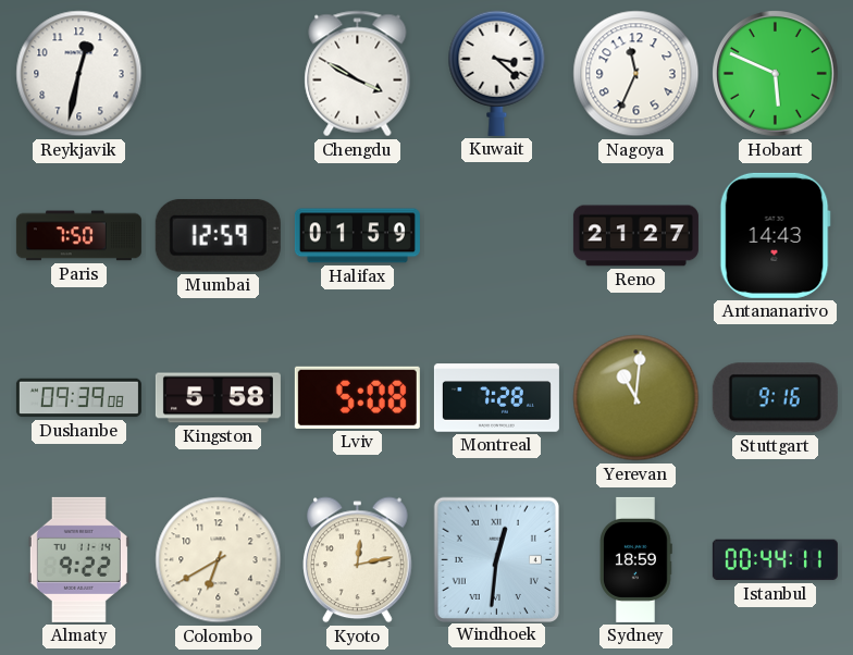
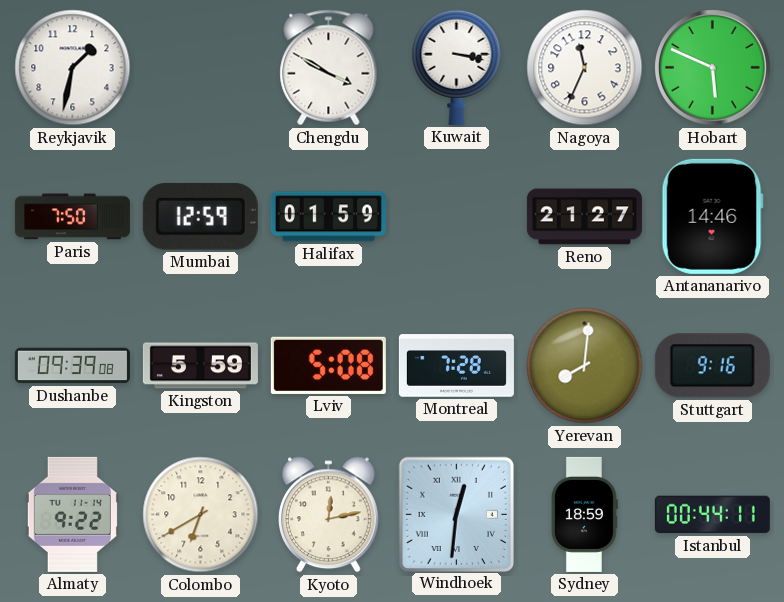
Reykjavik: 12:32 -> 1:32
Kuwait: 3:22 -> 3:17
Antananarivo: 14:43 -> 14:46
Kingston: 5:58 -> 5:59
Yerevan: 11:01 -> 8:01
